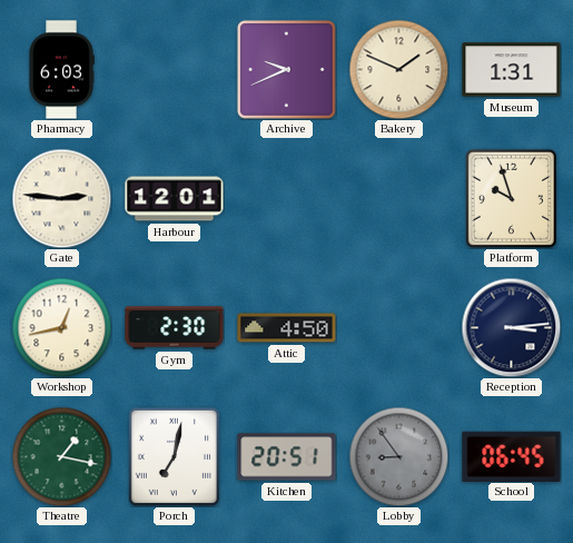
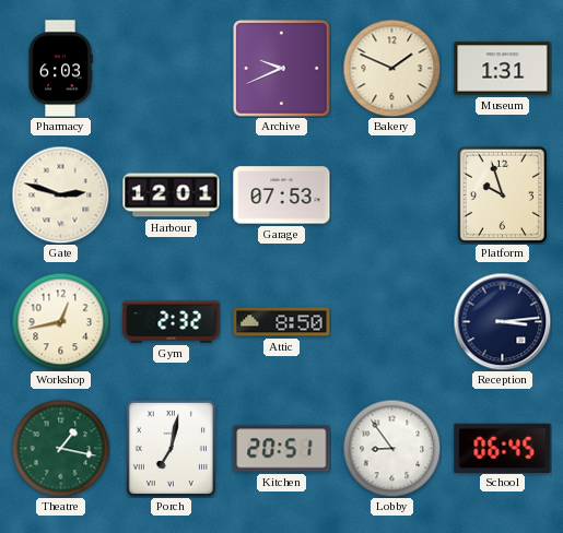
Gate: 2:46 -> 2:48
Garage: none -> 07:53
Gym: 2:30 -> 2:32
Attic: 4:50 -> 8:50
Lobby dial: grey -> white
